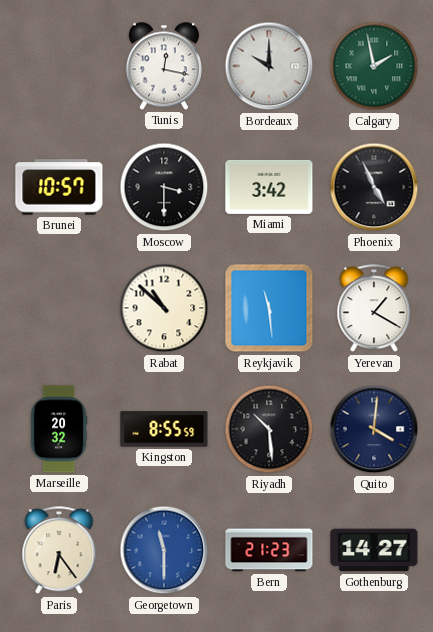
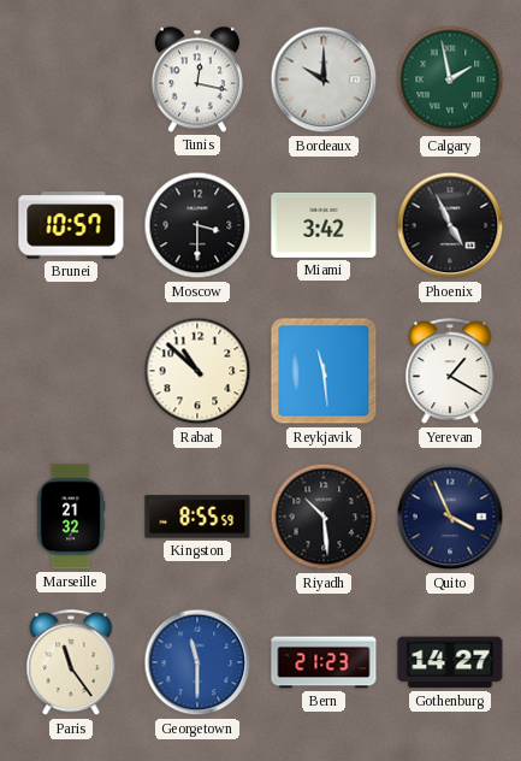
Marseille: 20:32 -> 21:32
Quito: 4:01 -> 3:56
Paris: 6:24 -> 11:24
